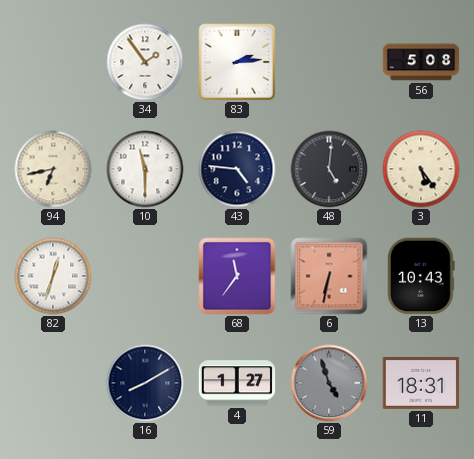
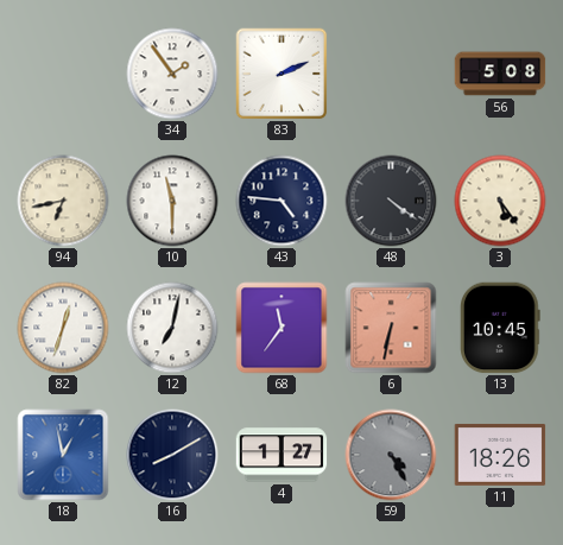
83: 2:14 -> 2:11
48: 5:01 -> 4:21
12: none -> 7:02
13: 10:43 -> 10:45
18: none -> 12:58
59: 4:57 -> 4:25
11: 18:31 -> 18:26
